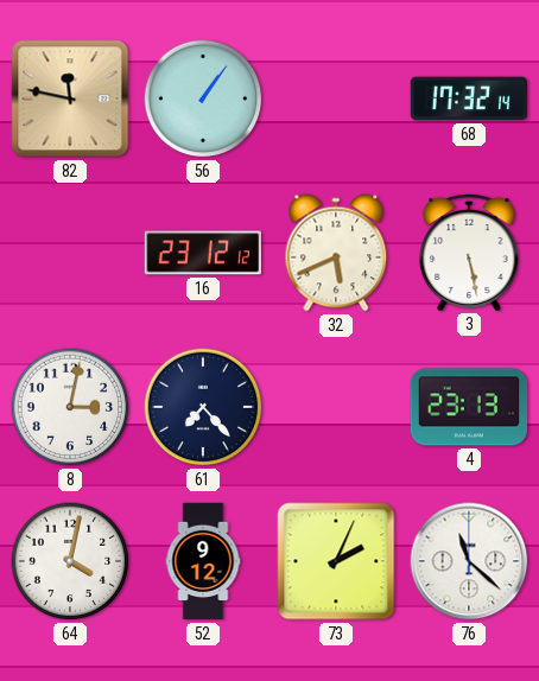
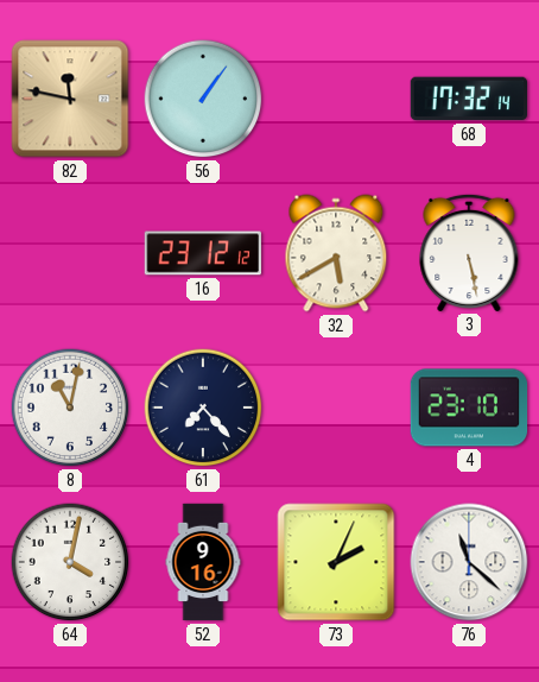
32: 5:41 -> 5:40
8: 3:02 -> 11:02
4: 23:13 -> 23:10
52: 9:12 -> 9:16
